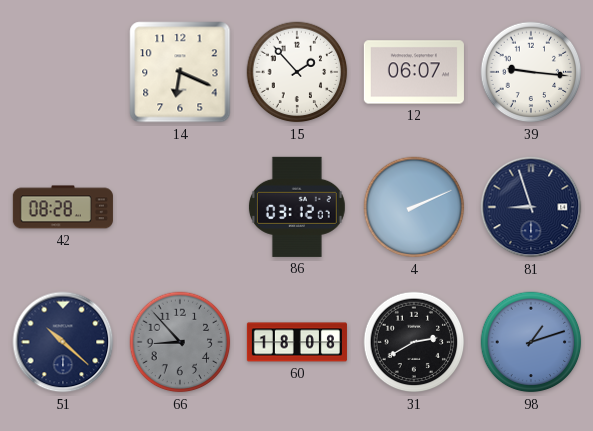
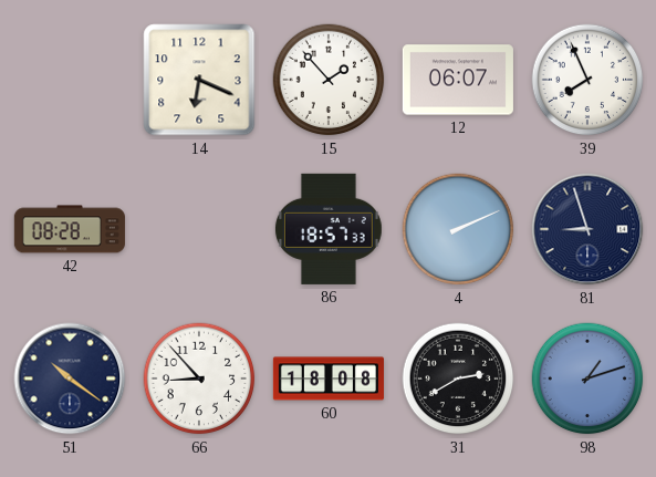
39: 9:16 -> 7:56
86: 03:12 -> 18:57
51: 10:22 -> 10:21
66 dial: grey -> white
